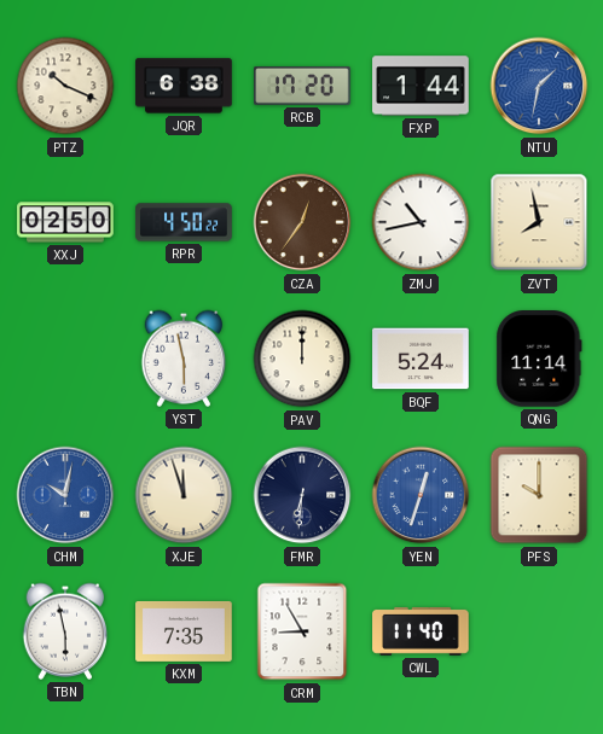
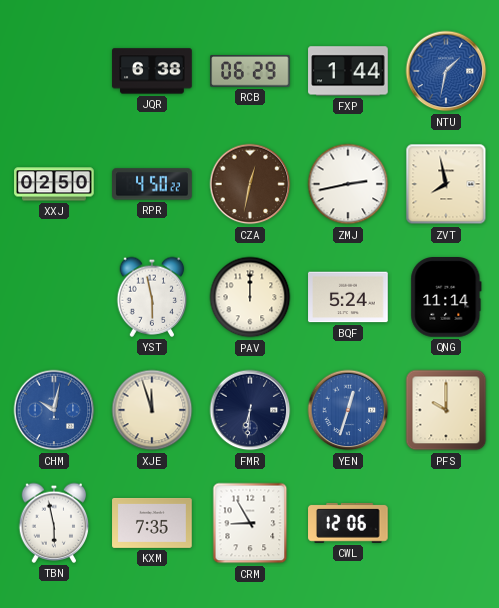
PTZ: 10:19 -> none
RCB: 17:20 -> 06:29
CZA: 12:36 -> 12:32
ZMJ: 10:43 -> 2:43
CWL: 11:40 -> 12:06
